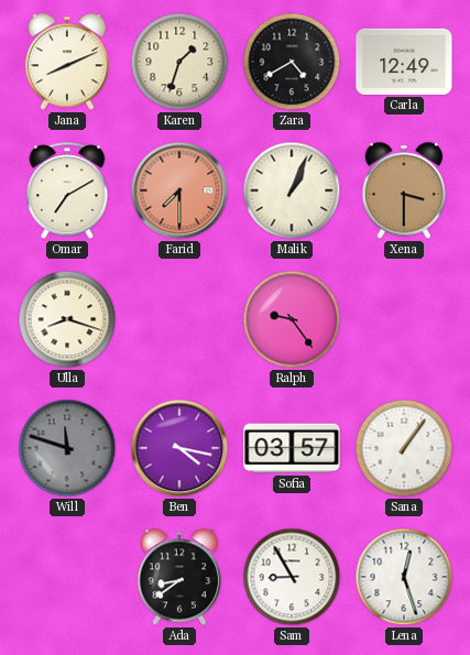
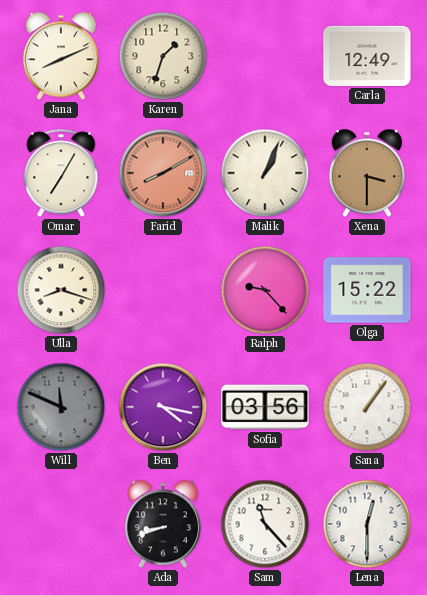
Zara: 4:40 -> none
Omar: 7:10 -> 7:05
Farid: 7:30 -> 8:10
Ralph: 9:24 -> 9:23
Olga: none -> 15:22
Will: 11:48 -> 11:49
Sofia: 03:57 -> 03:56
Ada: 8:39 -> 8:42
Sam: 8:55 -> 11:23
Lena: 12:27 -> 12:30
